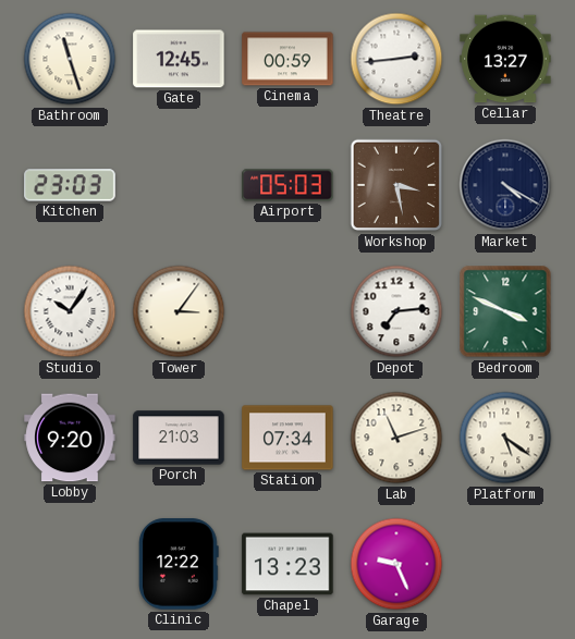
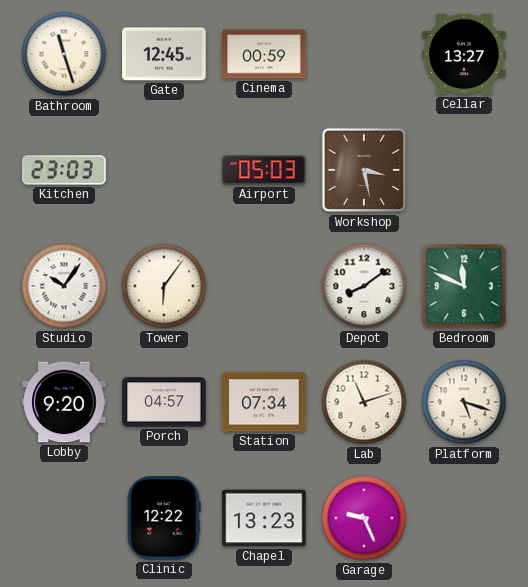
Theatre: 2:44 -> none
Market: 4:20 -> none
Tower: 3:06 -> 6:06
Depot: 7:14 -> 8:09
Bedroom: 3:49 -> 11:49
Porch: 21:03 -> 04:57
Platform: 5:21 -> 5:18
